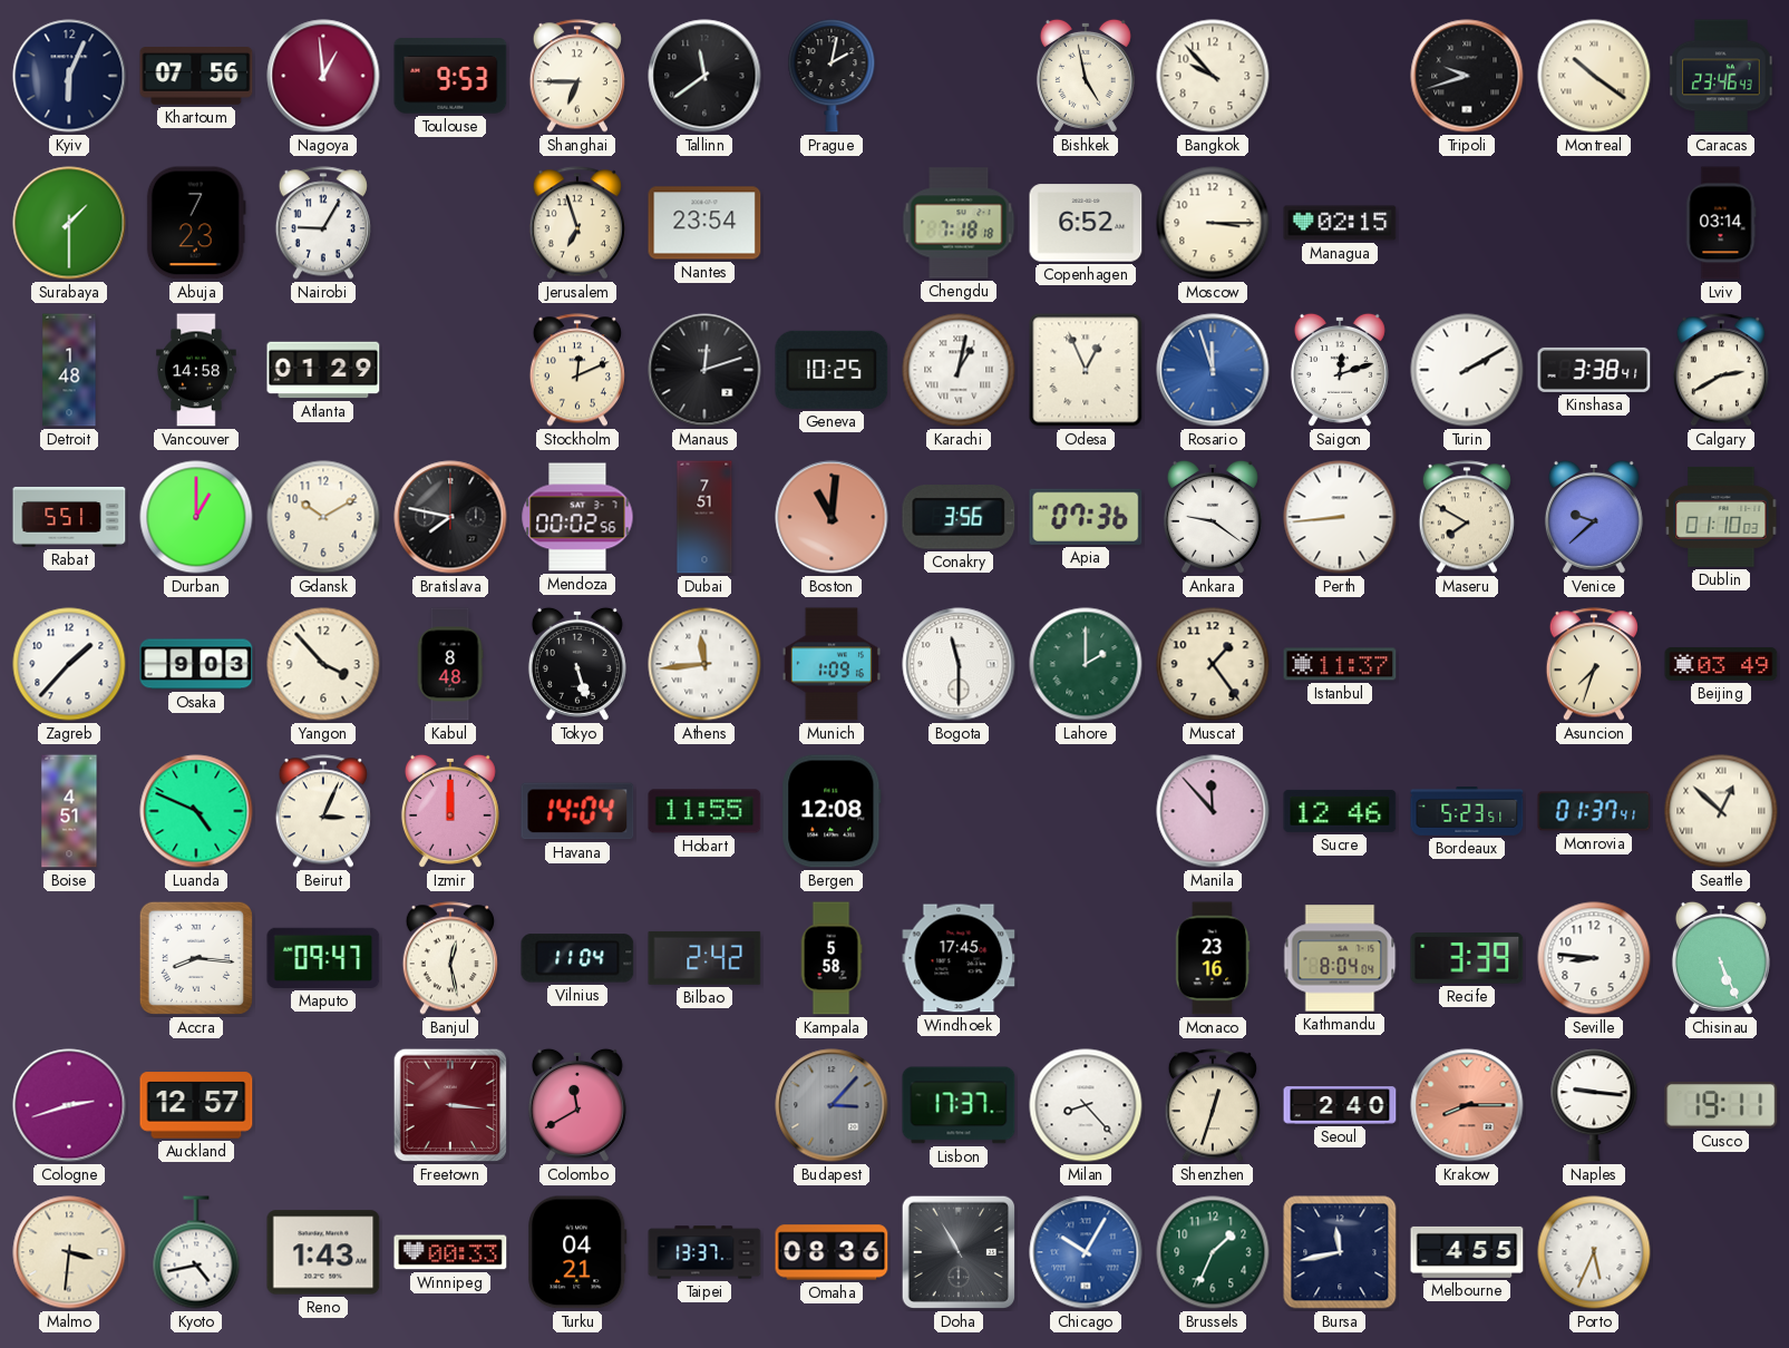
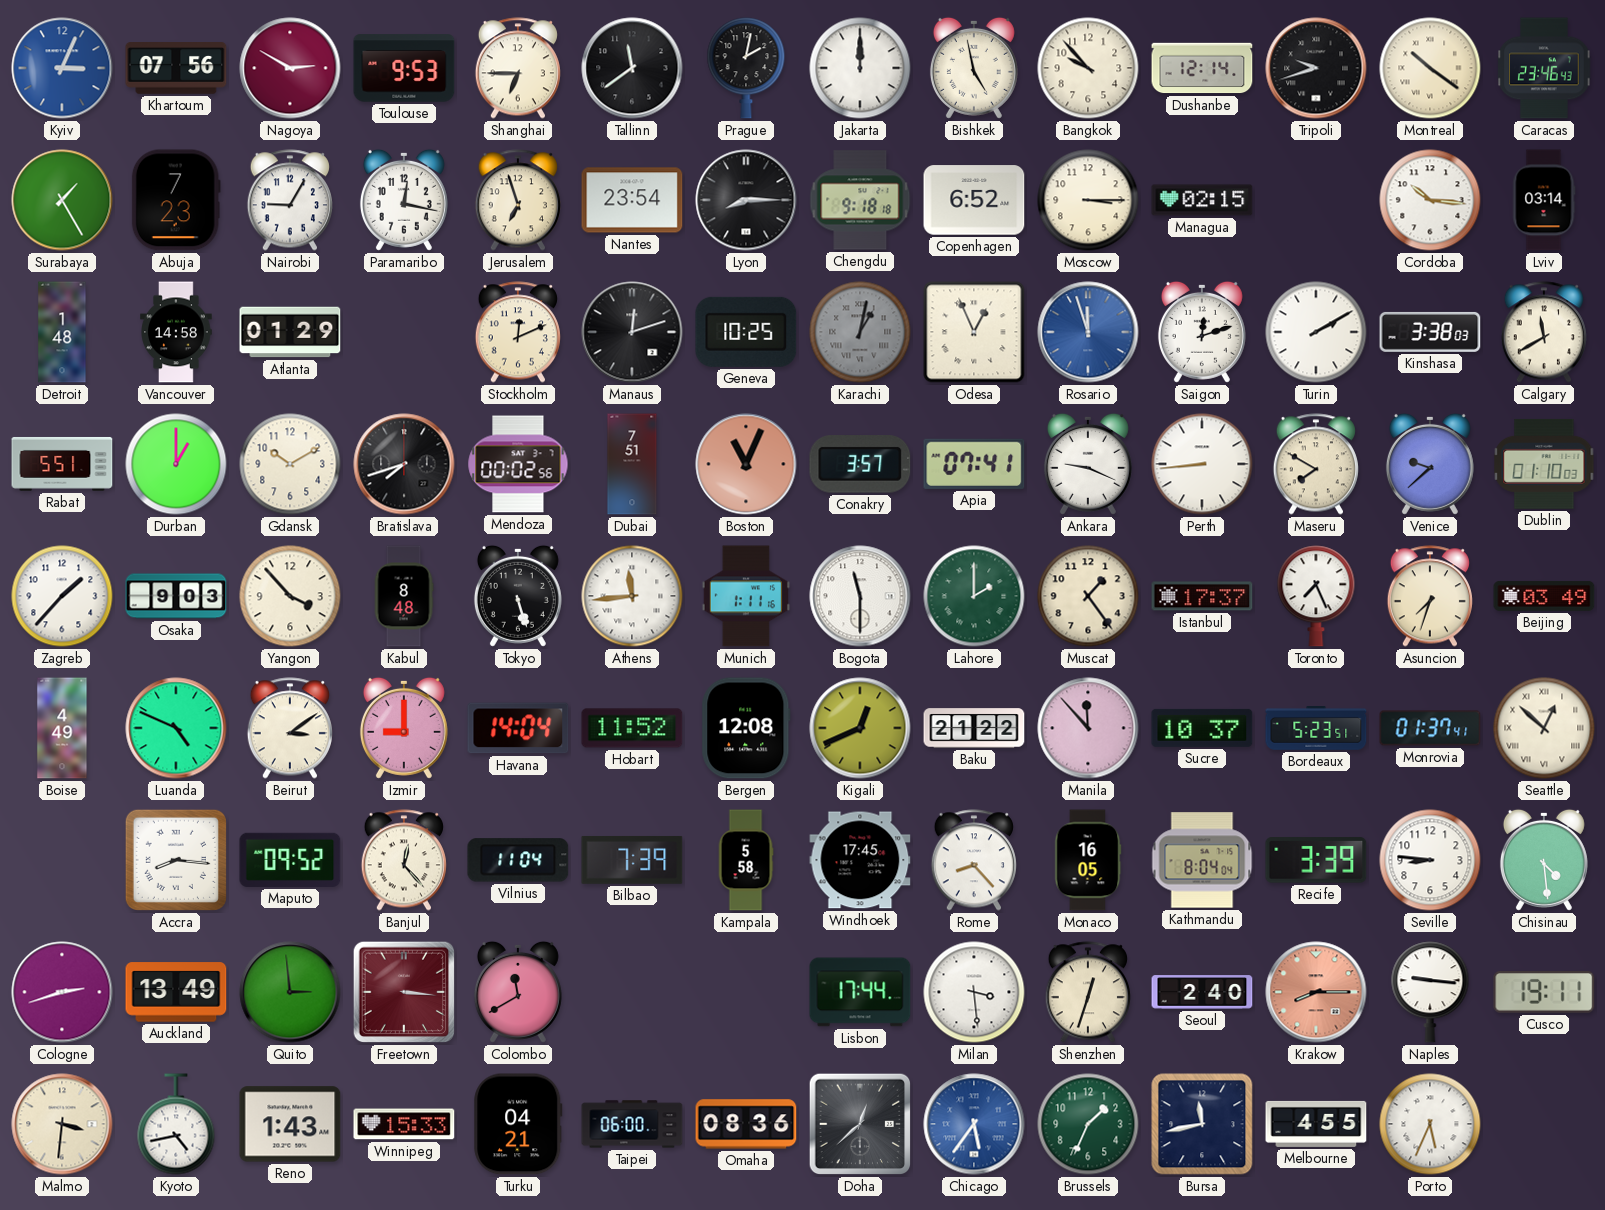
Kyiv: 6:04 -> 3:04
Kyiv dial: navy -> blue
Nagoya: 12:59 -> 2:50
Jakarta: none -> 12:00
Dushanbe: none -> 12:14
Surabaya: 1:30 -> 1:25
Paramaribo: none -> 12:17
Lyon: none -> 8:15
Chengdu: 7:18 -> 9:18
Cordoba: none -> 10:16
Karachi dial: white -> grey
Kinshasa: 3:38:41 -> 3:38:03
Calgary: 2:40 -> 11:40
Bratislava: 7:47 -> 7:42
Boston: 11:01 -> 11:04
Conakry: 3:56 -> 3:57
Apia: 07:36 -> 07:41
Ankara: 9:21 -> 9:19
Munich: 1:09 -> 1:11
Istanbul: 11:37 -> 17:37
Toronto: none -> 7:26
Boise: 4:51 -> 4:49
Beirut: 3:04 -> 3:09
Izmir: 12:00 -> 9:00
Hobart: 11:55 -> 11:52
Kigali: none -> 12:41
Baku: none -> 21:22
Sucre: 12:46 -> 10:37
Maputo: 09:47 -> 09:52
Banjul: 12:28 -> 12:23
Bilbao: 2:42 -> 7:39
Rome: none -> 8:23
Monaco: 23:16 -> 16:05
Chisinau: 5:26 -> 4:29
Auckland: 12:57 -> 13:49
Quito: none -> 2:59
Budapest: 3:07 -> none
Lisbon: 17:37 -> 17:44
Milan: 8:23 -> 3:29
Winnipeg: 00:33 -> 15:33
Taipei: 13:37 -> 06:00
Doha: 10:55 -> 12:38
Chicago: 10:05 -> 5:36
